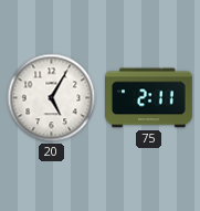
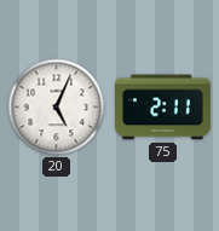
20: 5:05 -> 5:04
